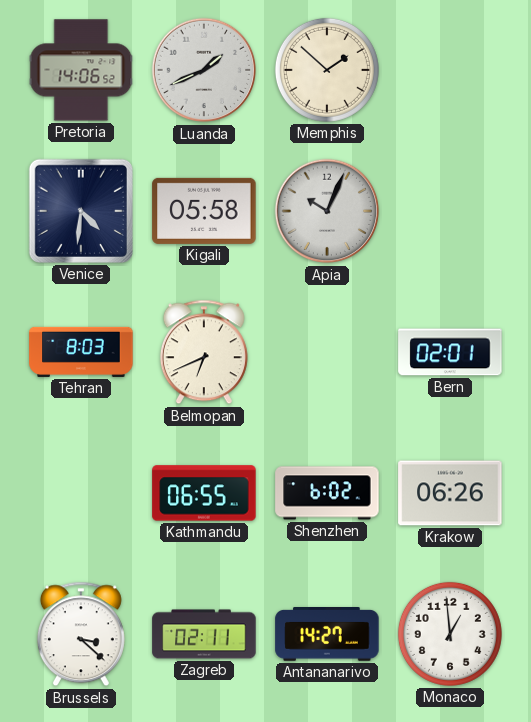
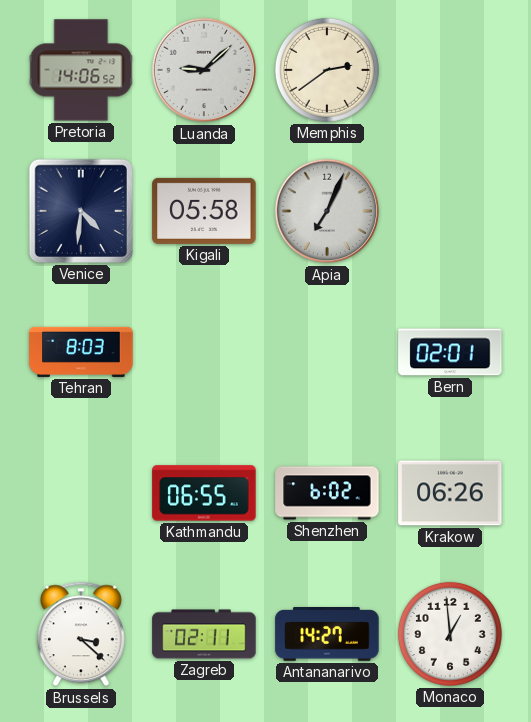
Luanda: 1:41 -> 9:08
Memphis: 1:52 -> 2:39
Apia: 10:04 -> 7:04
Belmopan: 6:41 -> none
